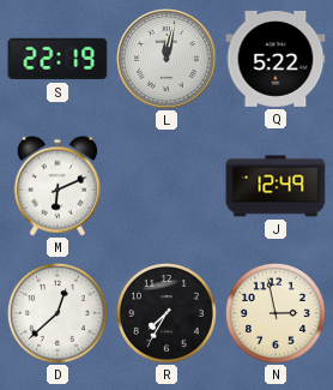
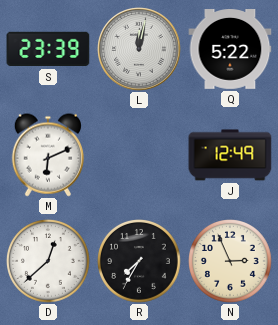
S: 22:19 -> 23:39
N: 2:58 -> 2:56
